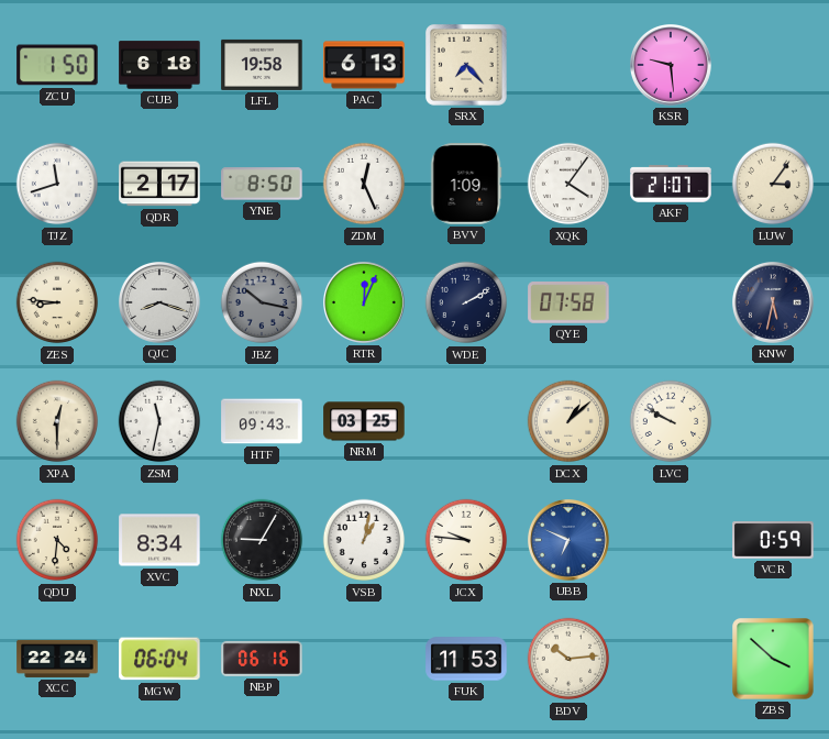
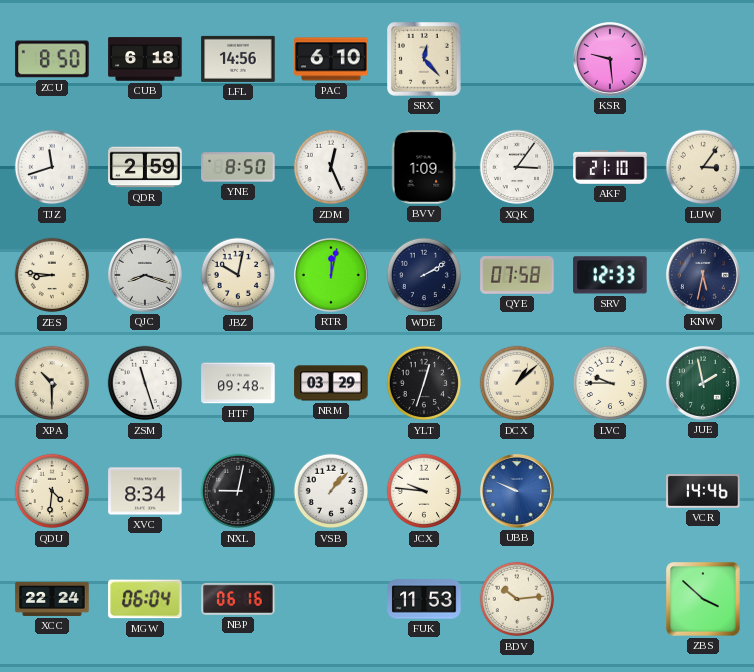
ZCU: 1:50 -> 8:50
LFL: 19:58 -> 14:56
PAC: 6:13 -> 6:10
SRX: 7:23 -> 12:23
QDR: 2:17 -> 2:59
XQK: 4:06 -> 3:06
AKF: 21:07 -> 21:10
JBZ: 10:17 -> 10:02
JBZ dial: grey -> cream
RTR: 12:04 -> 12:02
SRV: none -> 12:33
XPA: 12:30 -> 10:30
ZSM: 11:32 -> 11:27
HTF: 09:43 -> 09:48
NRM: 03:25 -> 03:29
YLT: none -> 12:33
LVC: 9:50 -> 9:45
JUE: none -> 1:58
NXL: 9:05 -> 9:02
VSB: 1:02 -> 1:07
UBB: 6:49 -> 9:49
VCR: 0:59 -> 14:46
